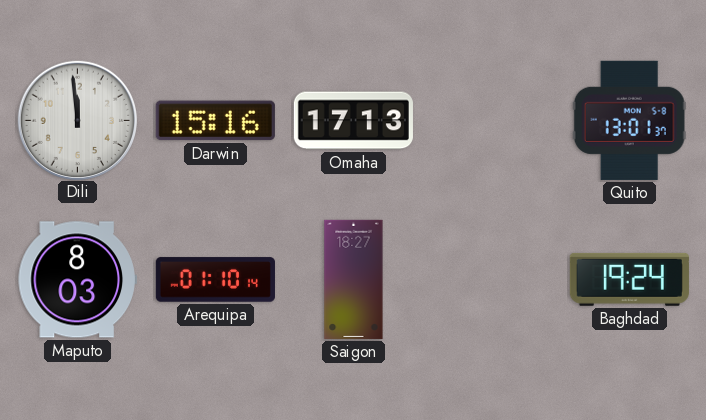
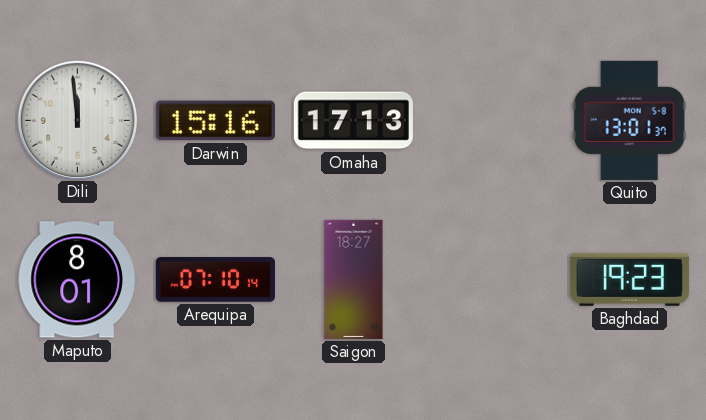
Maputo: 8:03 -> 8:01
Arequipa: 01:10 -> 07:10
Baghdad: 19:24 -> 19:23
